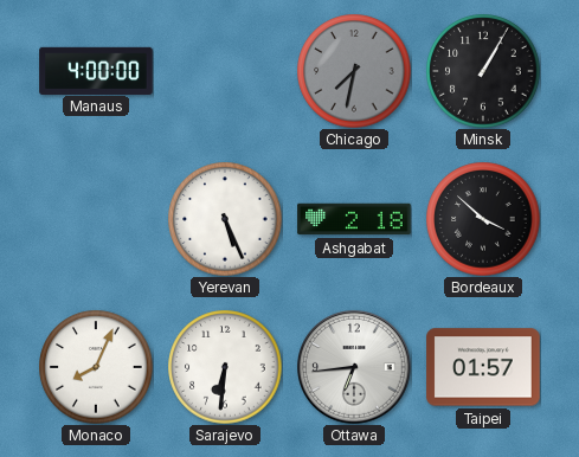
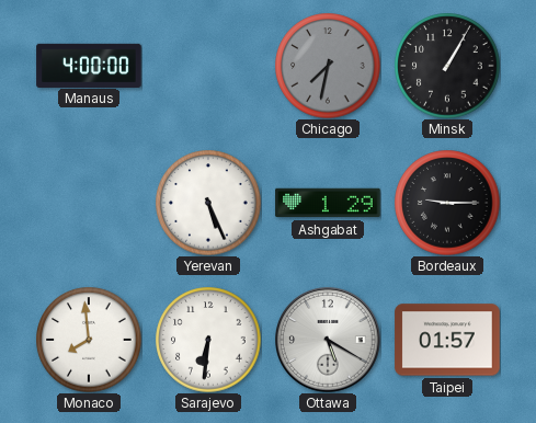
Ashgabat: 2:18 -> 1:29
Bordeaux: 3:52 -> 9:15
Monaco: 8:04 -> 7:59
Ottawa: 6:44 -> 5:20
